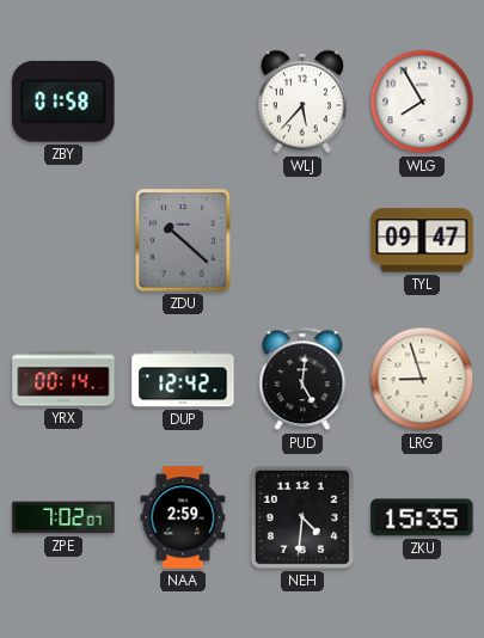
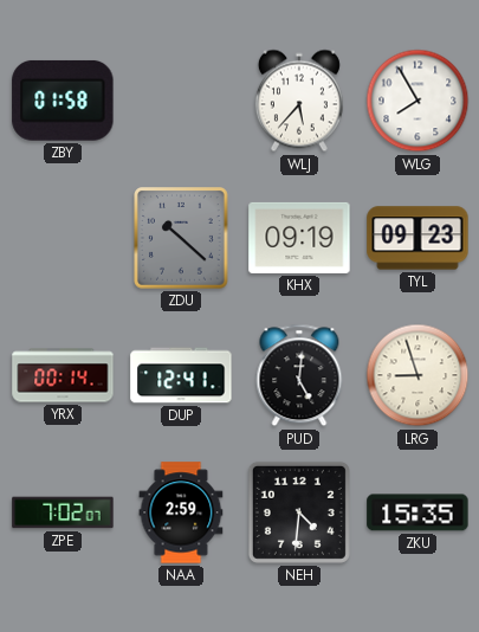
KHX: none -> 09:19
TYL: 09:47 -> 09:23
DUP: 12:42 -> 12:41
